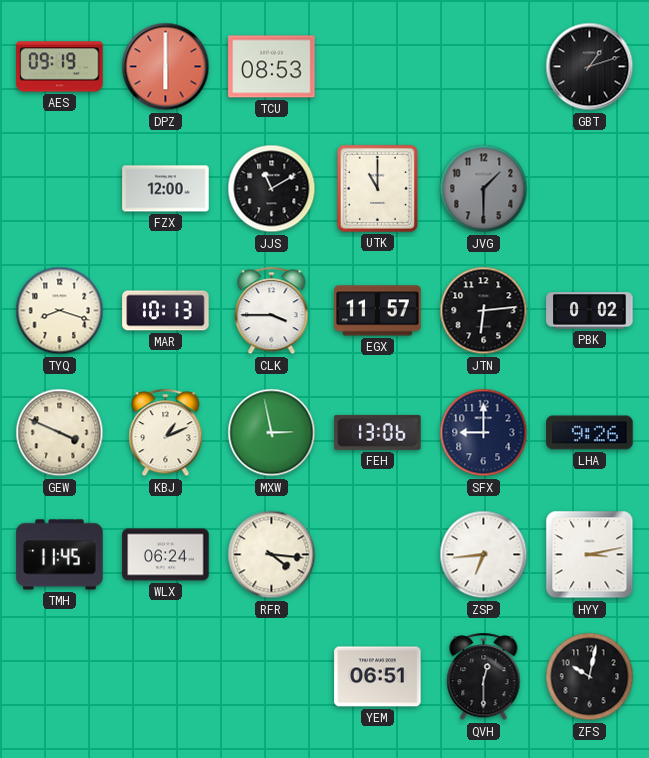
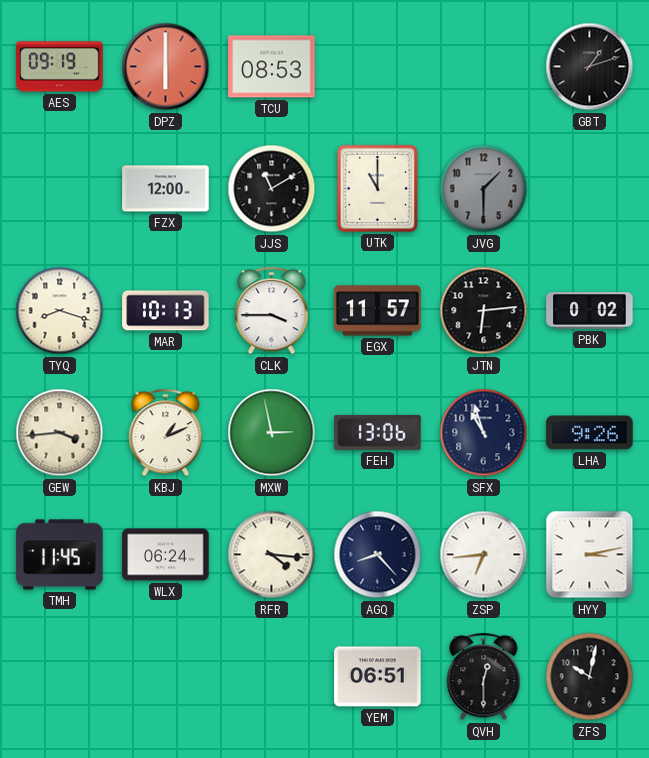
GEW: 3:49 -> 3:44
SFX: 9:00 -> 10:57
AGQ: none -> 8:23
